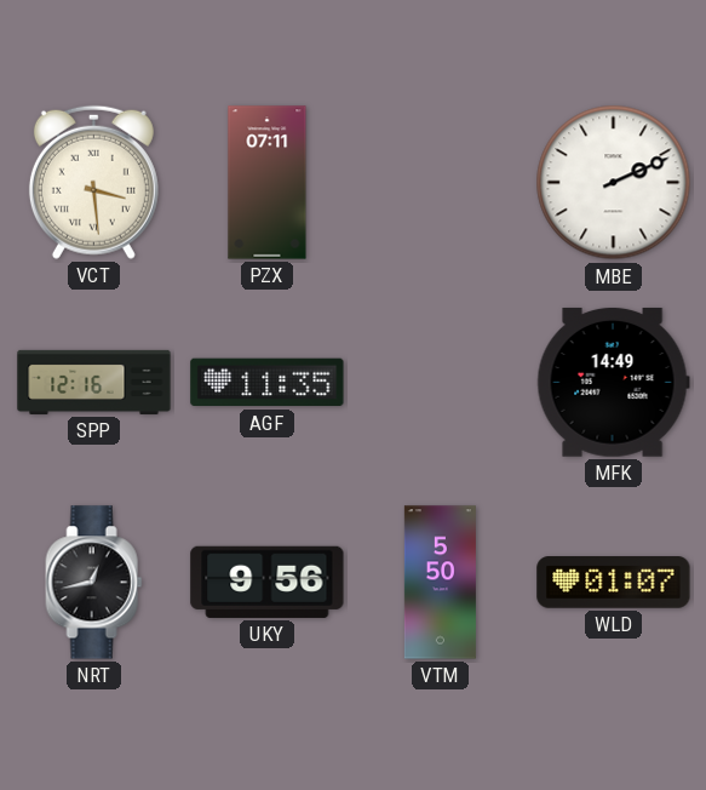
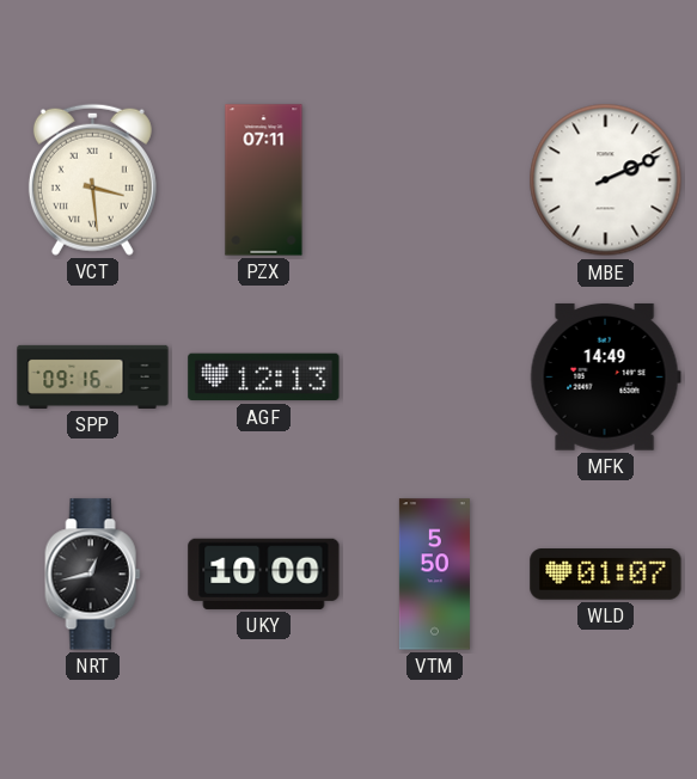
SPP: 12:16 -> 09:16
AGF: 11:35 -> 12:13
UKY: 9:56 -> 10:00
